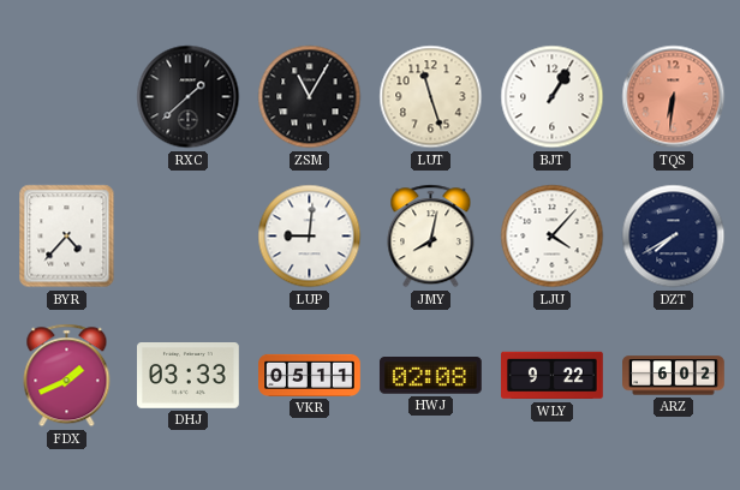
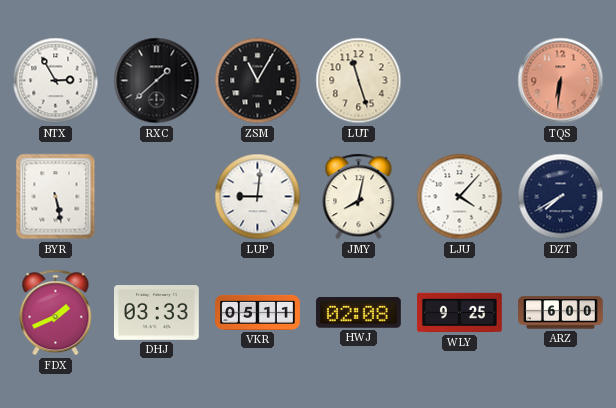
NTX: none -> 2:55
BJT: 1:05 -> none
BYR: 4:37 -> 5:28
WLY: 9:22 -> 9:25
ARZ: 6:02 -> 6:00
